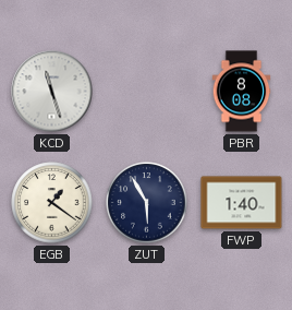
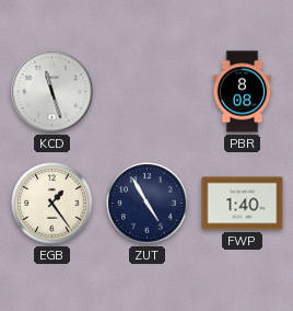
EGB: 1:21 -> 1:24
ZUT: 5:55 -> 4:55
